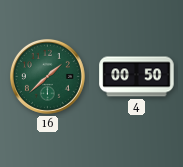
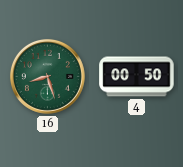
16: 1:38 -> 8:27
